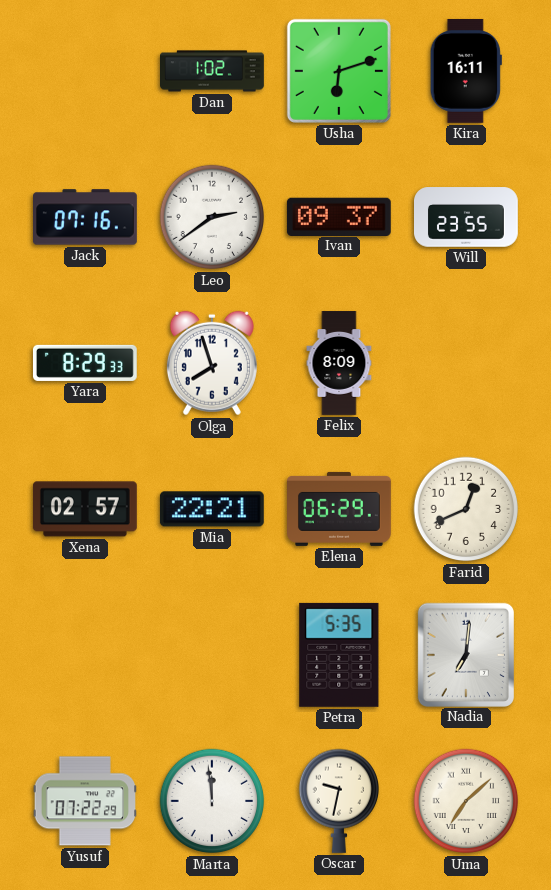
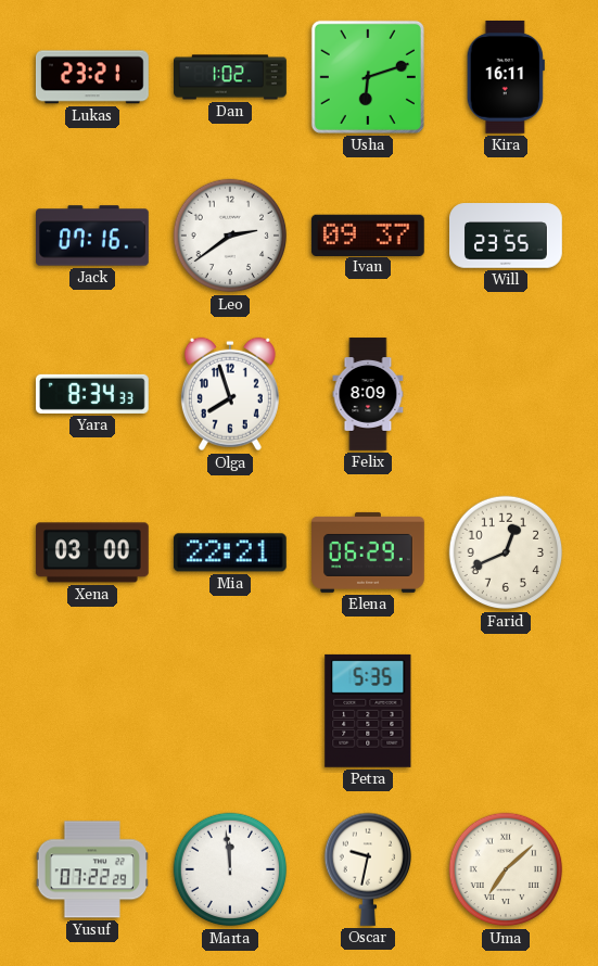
Lukas: none -> 23:21
Yara: 8:29 -> 8:34
Xena: 02:57 -> 03:00
Nadia: 7:01 -> none
